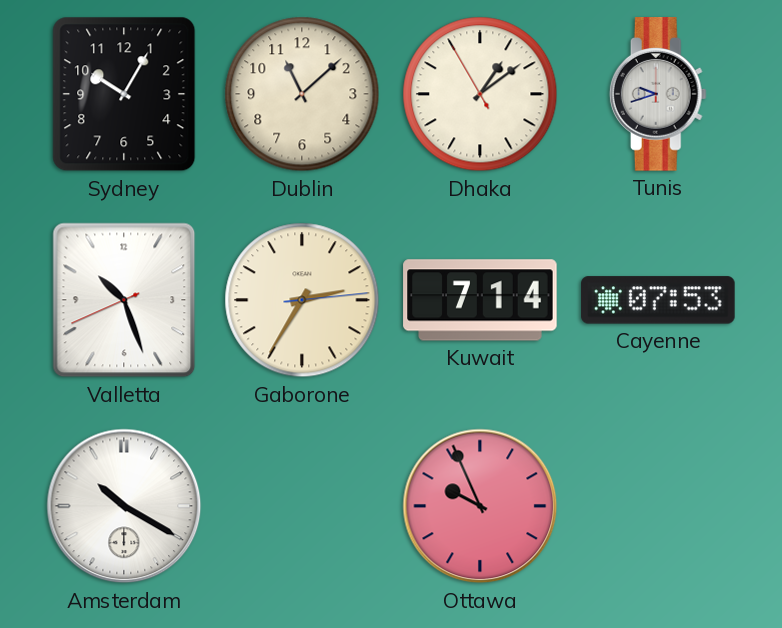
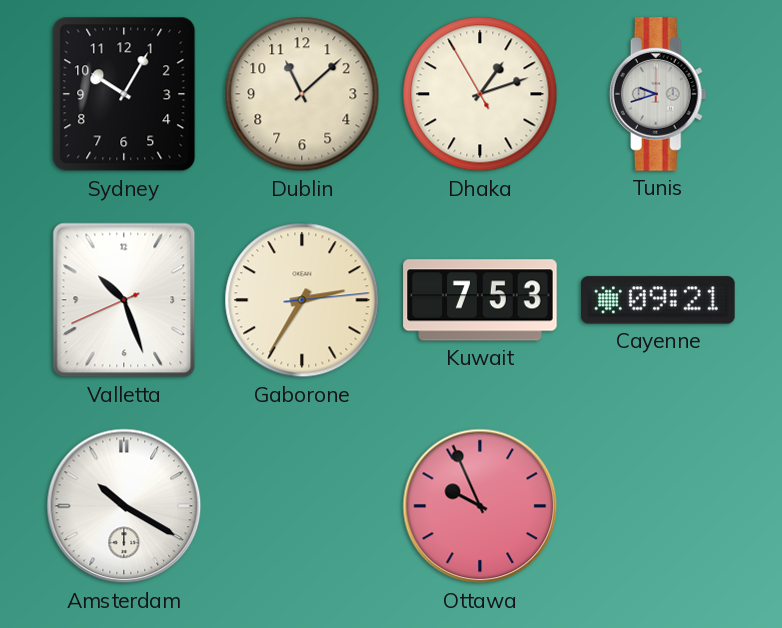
Dhaka: 1:08 -> 1:11
Kuwait: 7:14 -> 7:53
Cayenne: 07:53 -> 09:21
